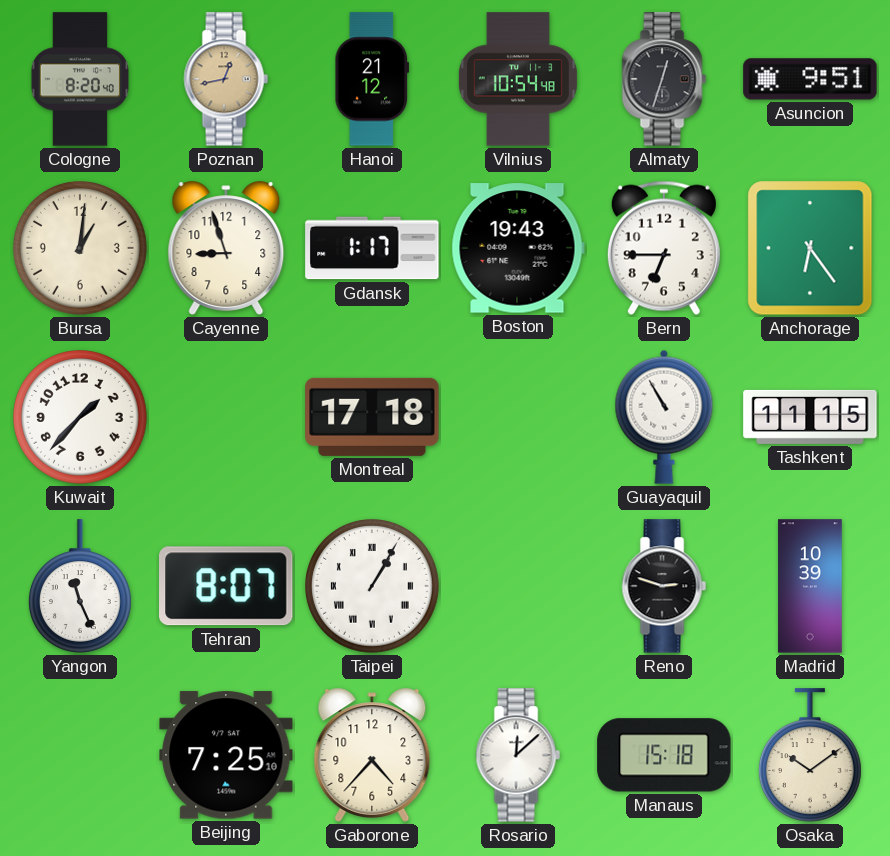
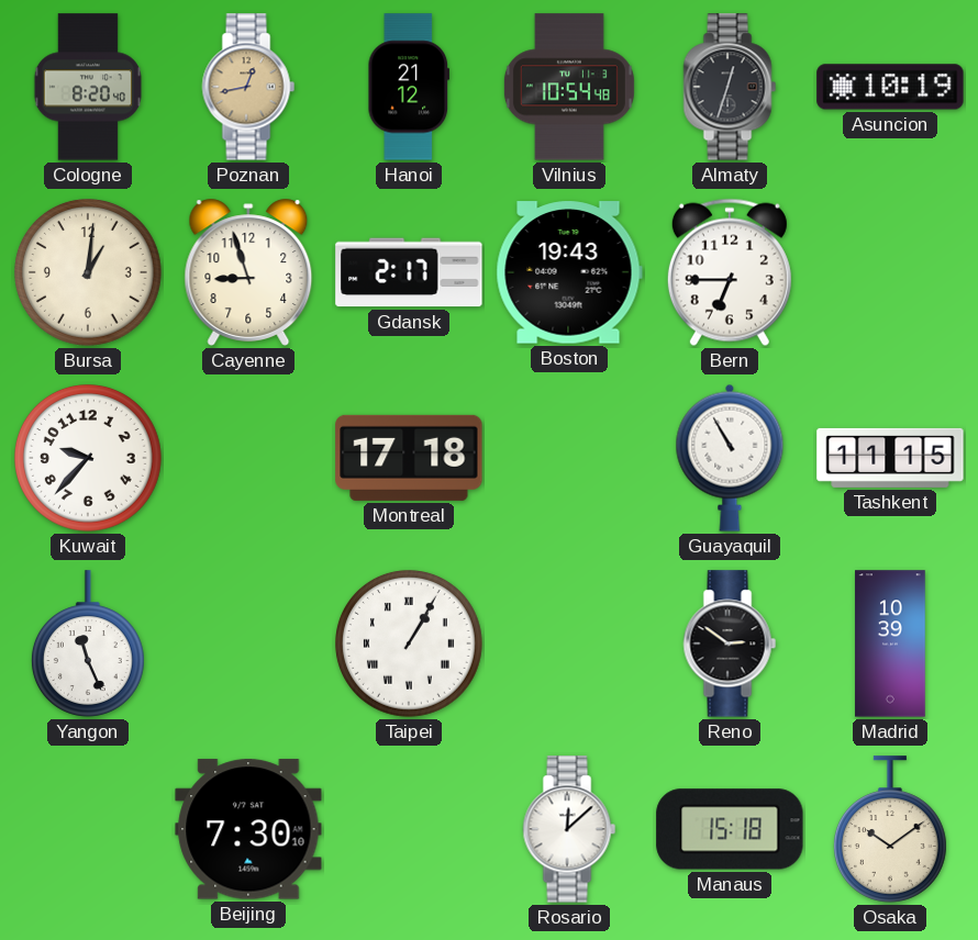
Asuncion: 9:51 -> 10:19
Gdansk: 1:17 -> 2:17
Anchorage: 6:24 -> none
Kuwait: 1:37 -> 9:37
Tehran: 8:07 -> none
Reno: 2:48 -> 2:51
Beijing: 7:25 -> 7:30
Gaborone: 4:37 -> none
